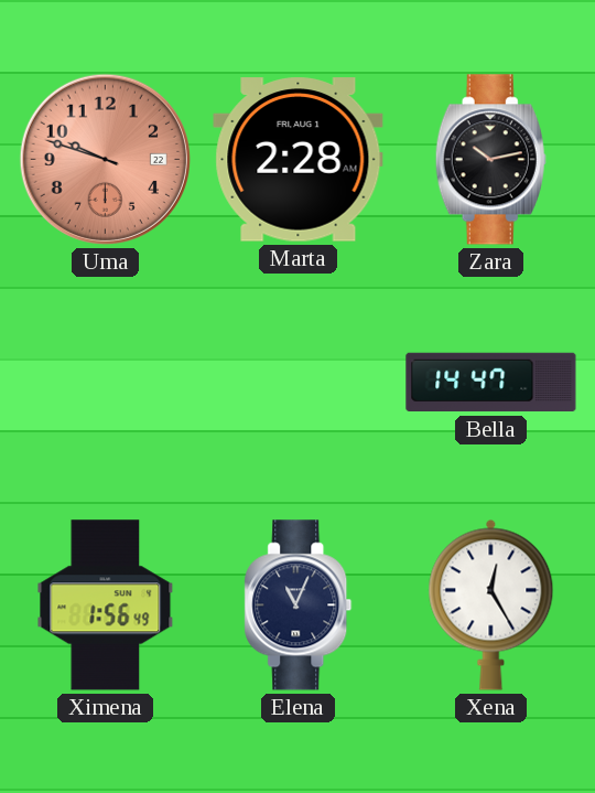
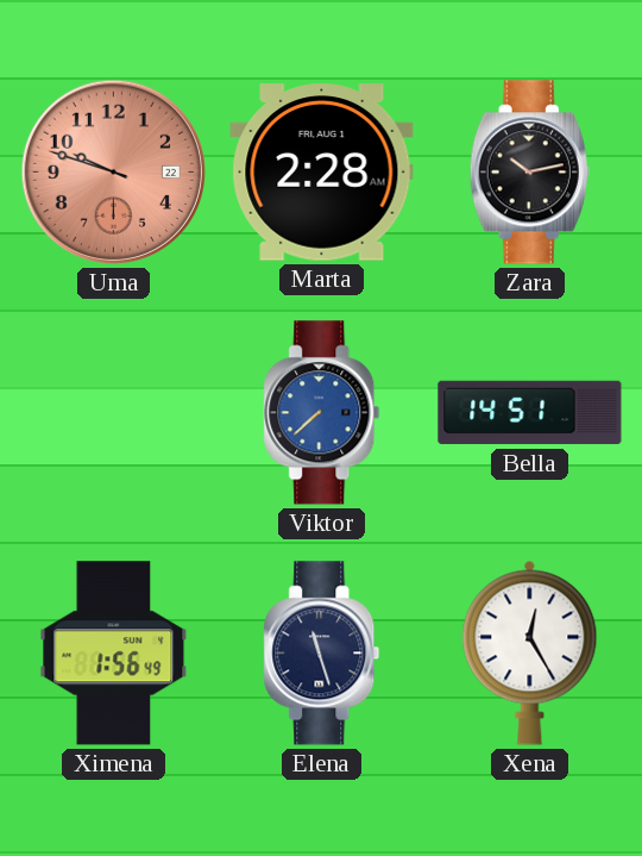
Viktor: none -> 7:38
Bella: 14:47 -> 14:51
Elena: 11:04 -> 11:27
